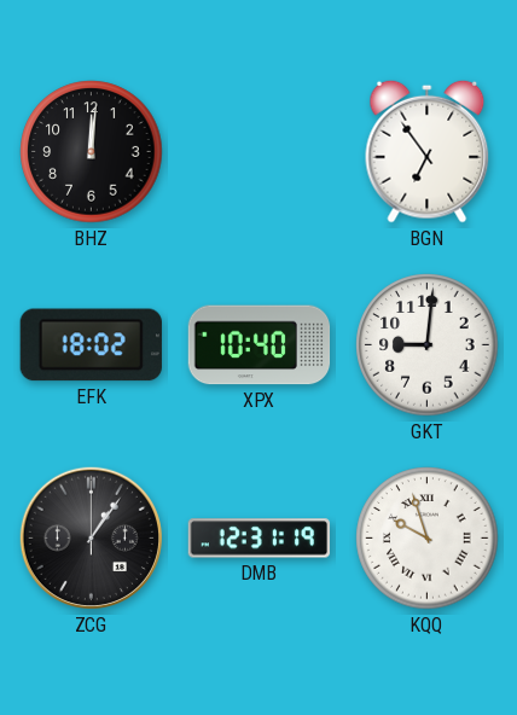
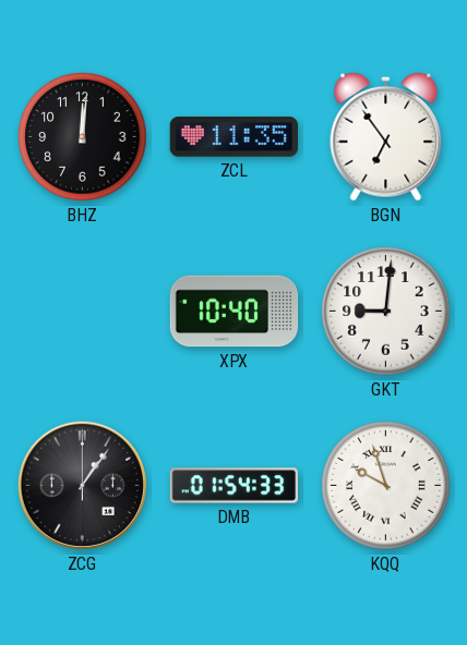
ZCL: none -> 11:35
EFK: 18:02 -> none
DMB: 12:31 -> 01:54
